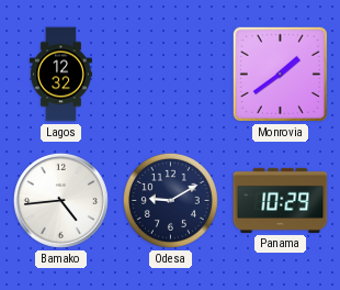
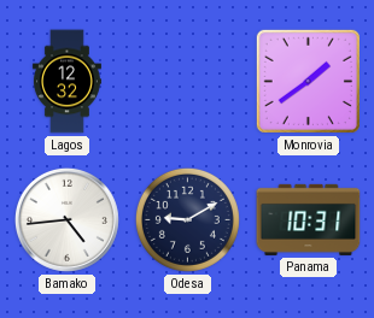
Panama: 10:29 -> 10:31
